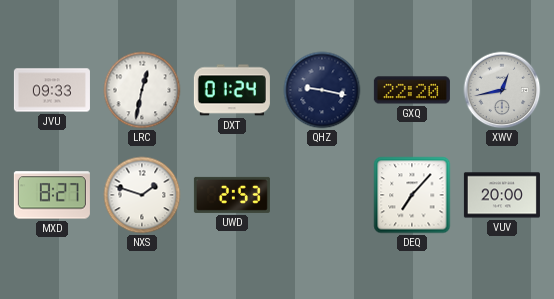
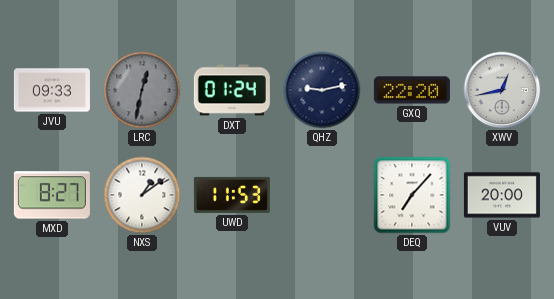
LRC dial: white -> grey
QHZ: 9:17 -> 9:13
NXS: 1:48 -> 1:09
UWD: 2:53 -> 11:53
